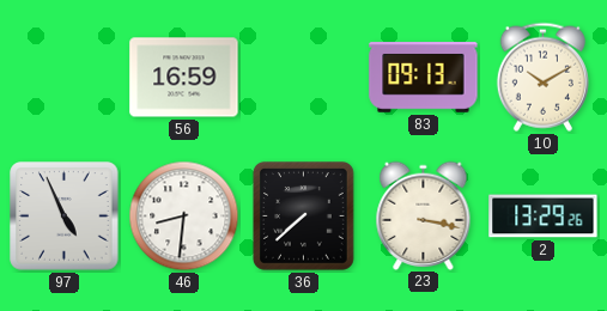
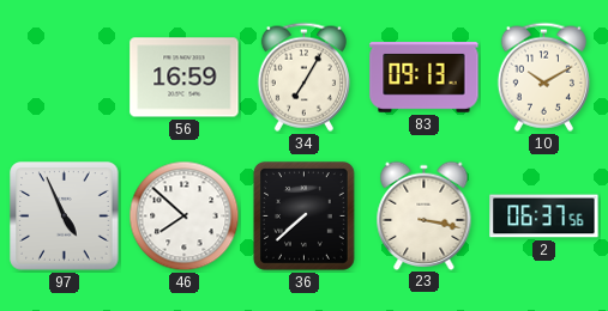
34: none -> 7:05
46: 8:31 -> 7:52
2: 13:29 -> 06:37
